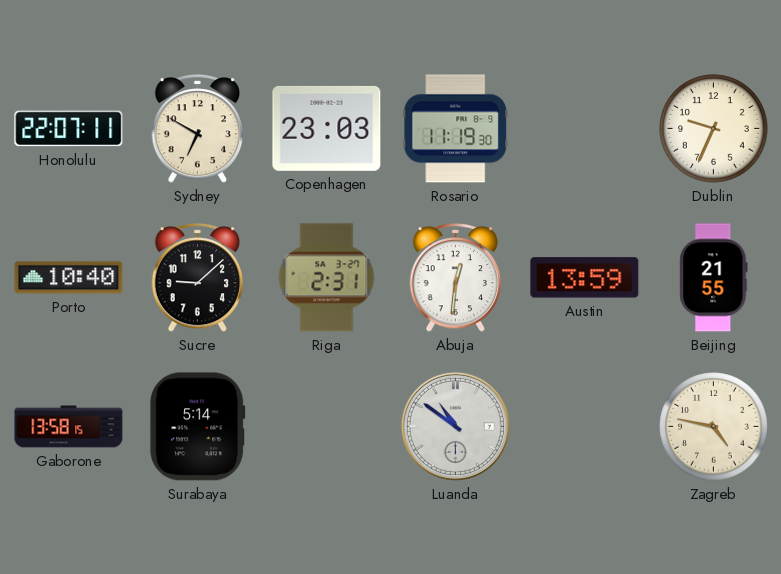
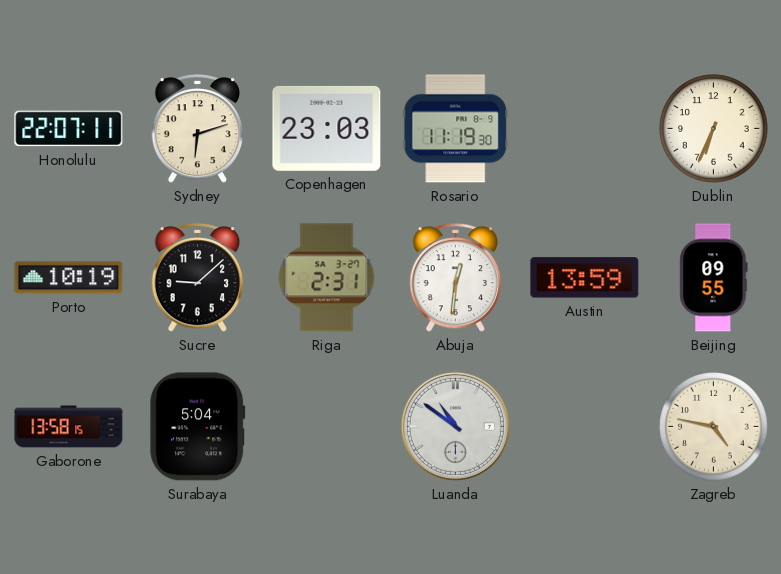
Sydney: 6:50 -> 6:12
Dublin: 9:34 -> 6:34
Porto: 10:40 -> 10:19
Beijing: 21:55 -> 09:55
Surabaya: 5:14 -> 5:04
